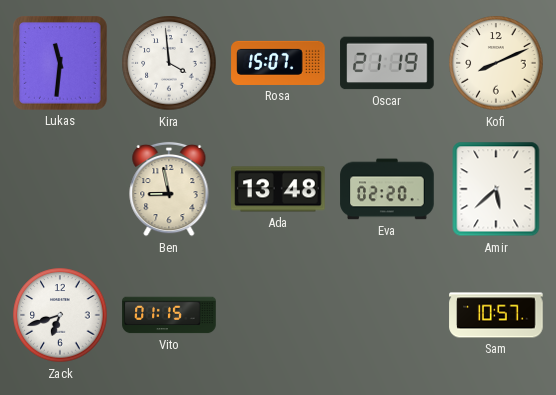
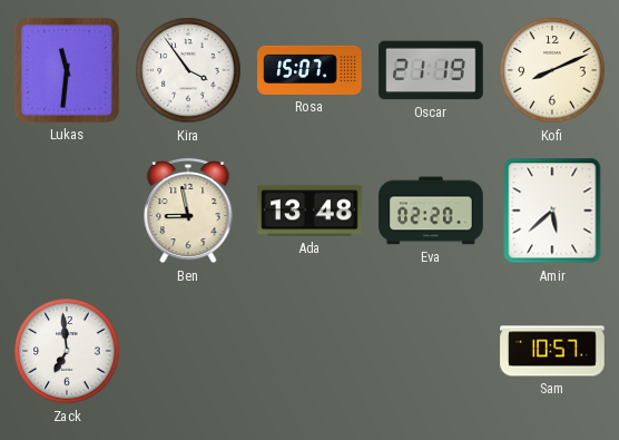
Kira: 3:59 -> 3:54
Zack: 6:42 -> 6:59
Vito: 01:15 -> none
